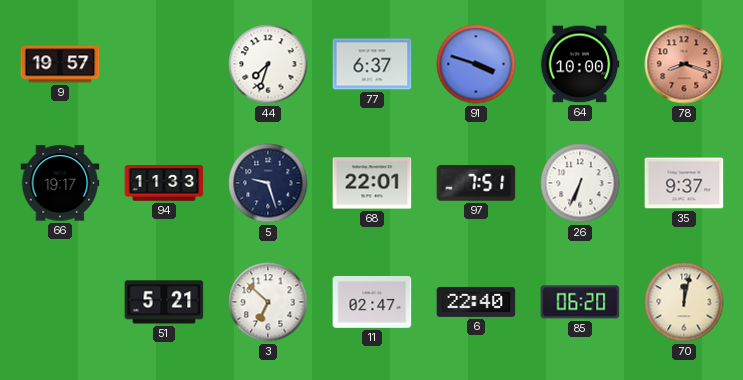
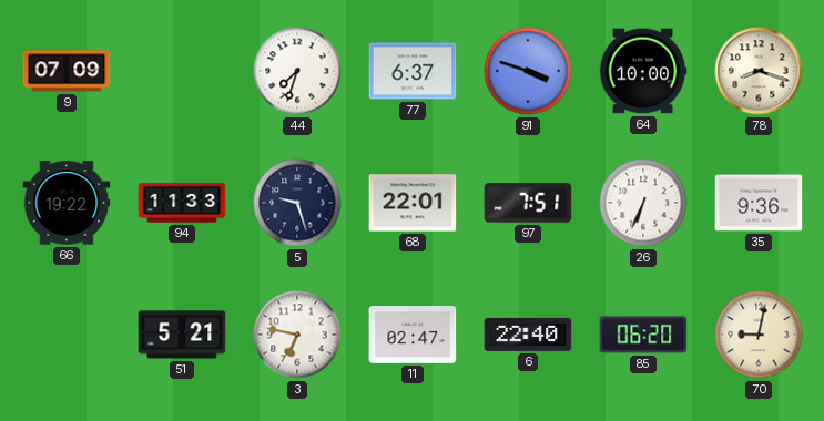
9: 19:57 -> 07:09
78 dial: salmon -> cream
66: 19:17 -> 19:22
35: 9:37 -> 9:36
3: 6:52 -> 6:47
70: 12:02 -> 9:02
